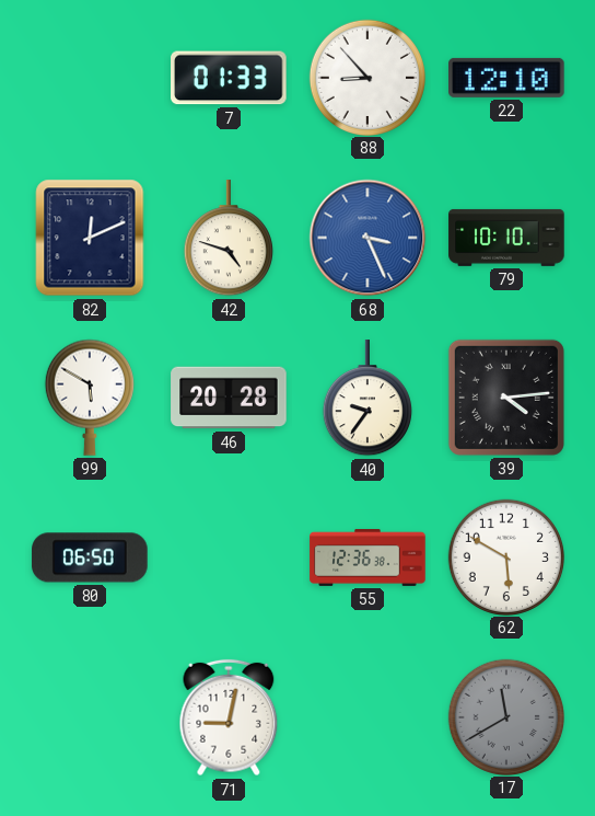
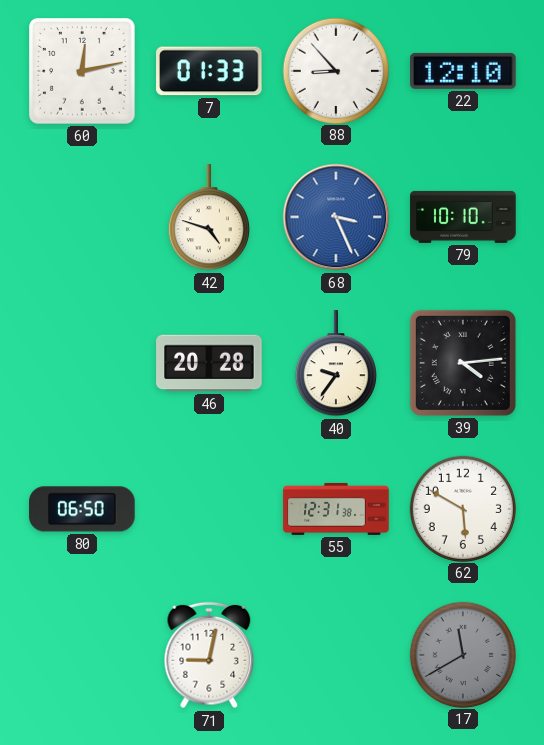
60: none -> 12:13
82: 12:11 -> none
99: 5:50 -> none
55: 12:36 -> 12:31
